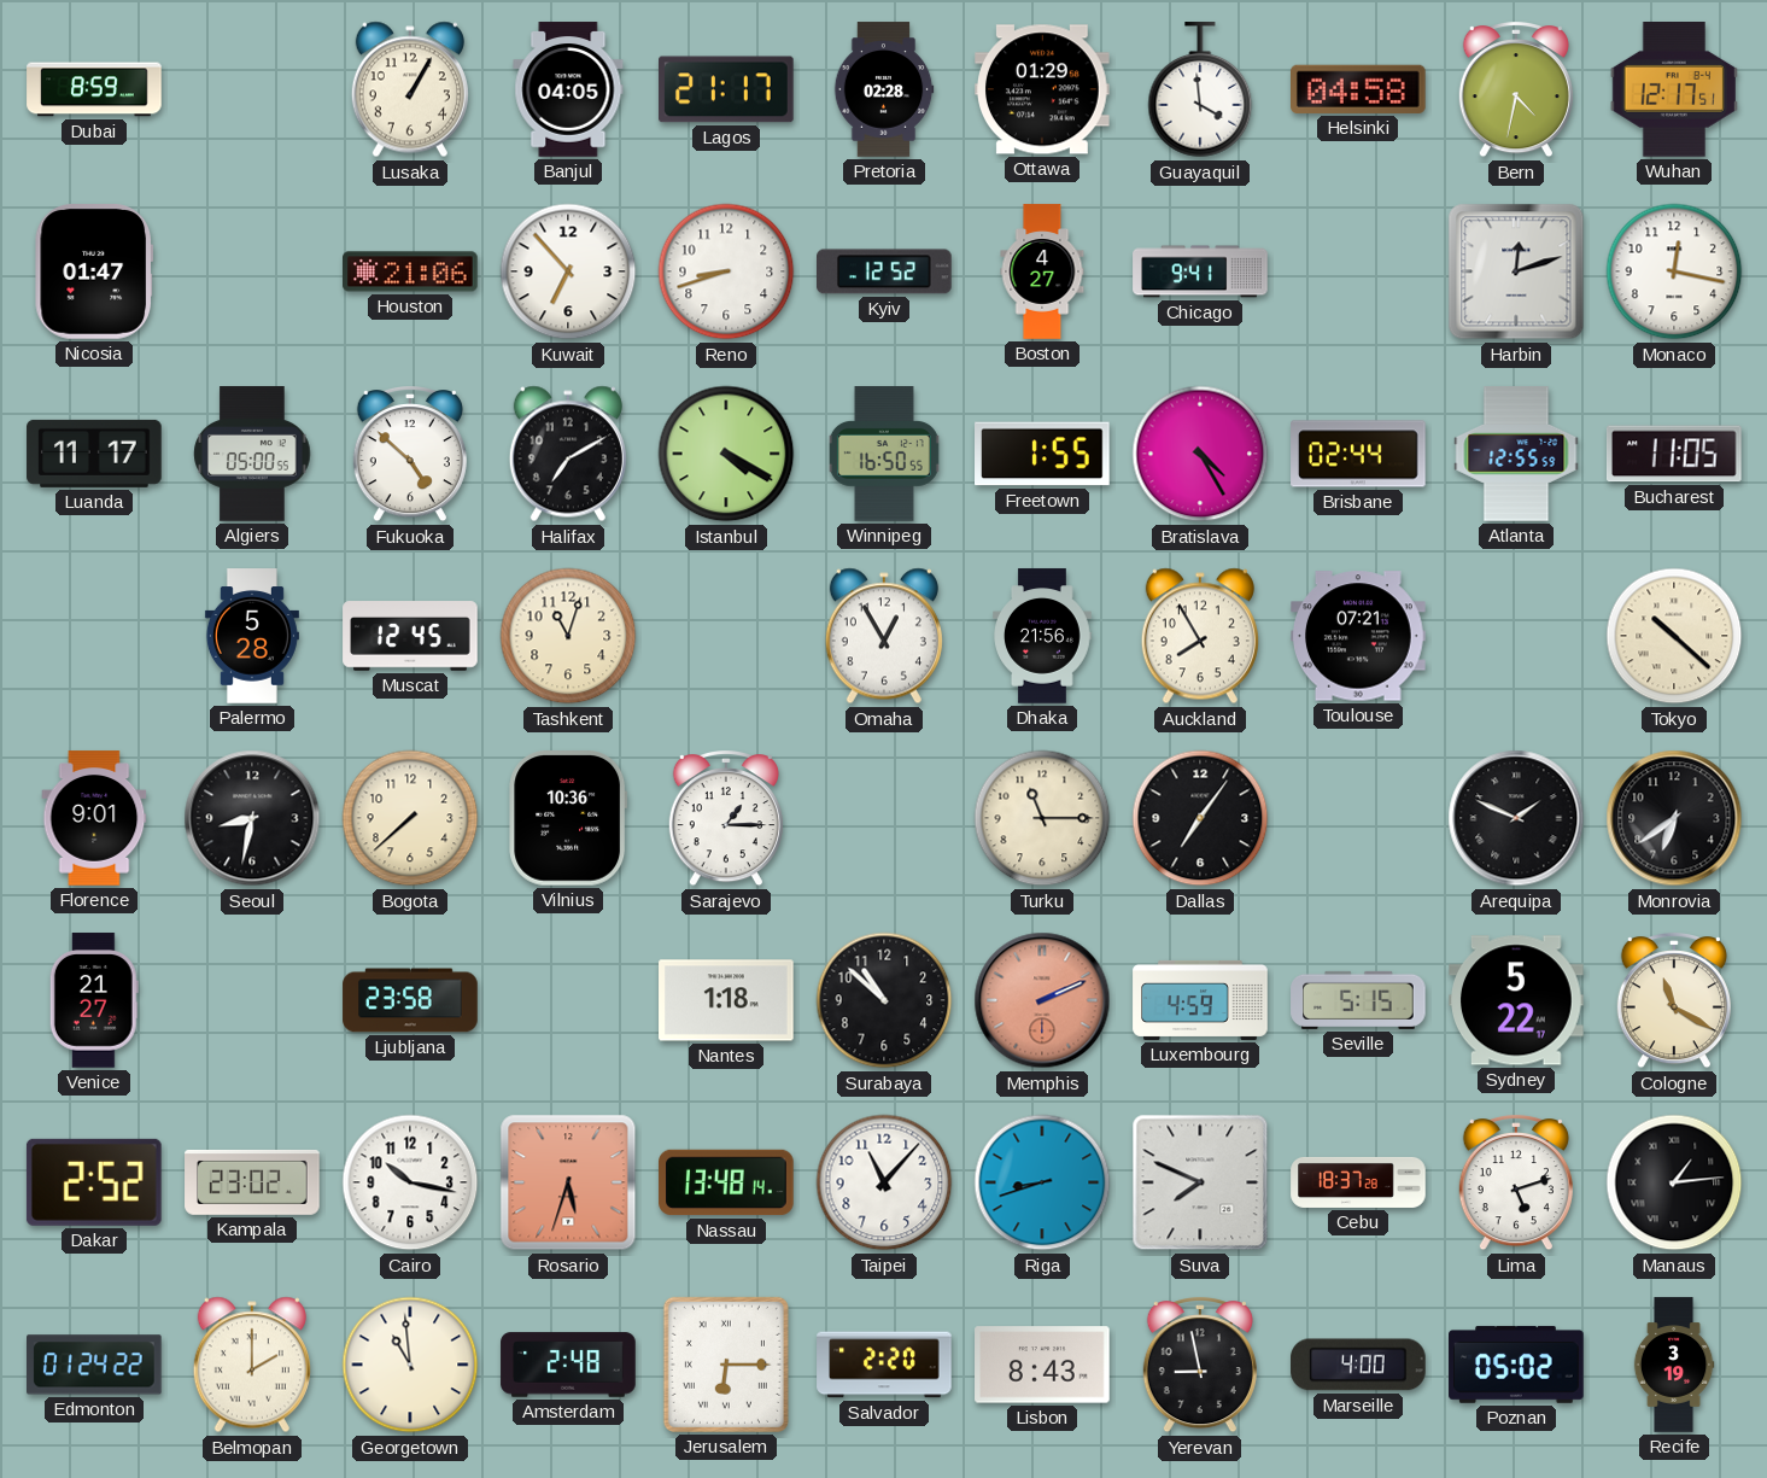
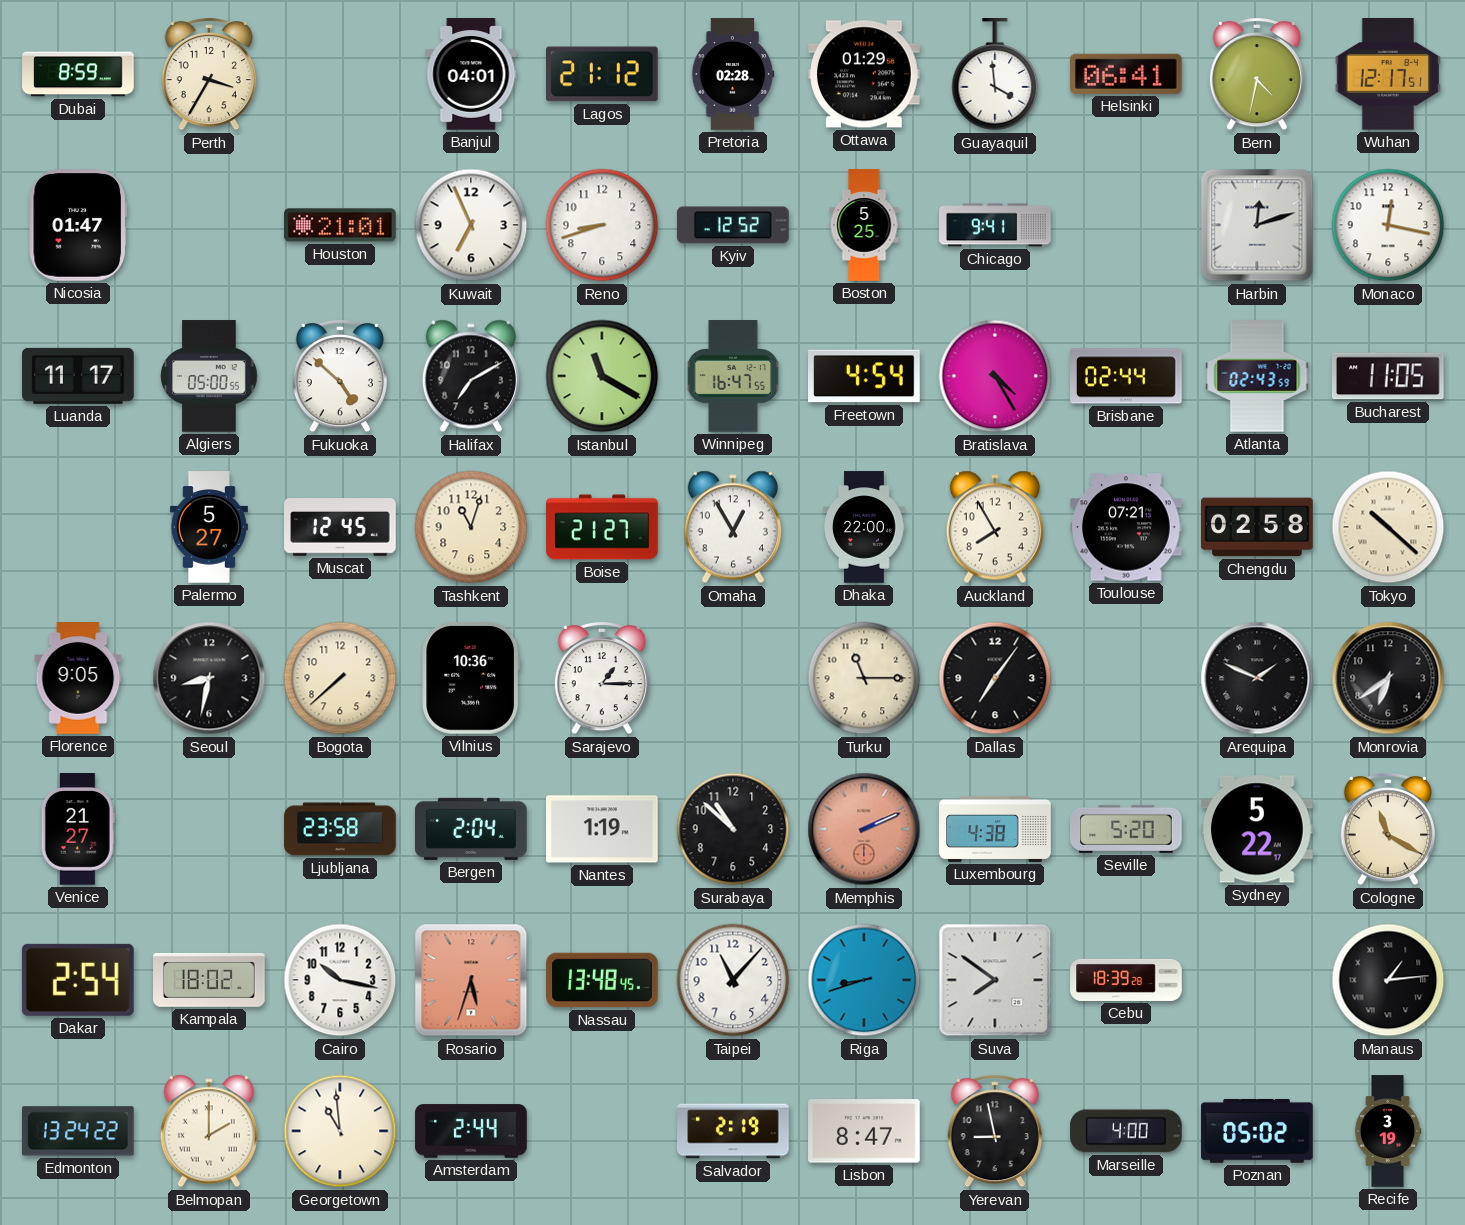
Perth: none -> 3:35
Lusaka: 1:05 -> none
Banjul: 04:05 -> 04:01
Lagos: 21:17 -> 21:12
Helsinki: 04:58 -> 06:41
Houston: 21:06 -> 21:01
Kuwait: 6:53 -> 6:56
Boston: 4:27 -> 5:25
Istanbul: 4:20 -> 11:20
Winnipeg: 16:50 -> 16:47
Freetown: 1:55 -> 4:54
Atlanta: 12:55 -> 02:43
Palermo: 5:28 -> 5:27
Boise: none -> 21:27
Dhaka: 21:56 -> 22:00
Chengdu: none -> 02:58
Florence: 9:01 -> 9:05
Bergen: none -> 2:04
Nantes: 1:18 -> 1:19
Luxembourg: 4:59 -> 4:38
Seville: 5:15 -> 5:20
Dakar: 2:52 -> 2:54
Kampala: 23:02 -> 18:02
Nassau: 13:48:14 -> 13:48:45
Suva: 7:49 -> 7:51
Cebu: 18:37 -> 18:39
Lima: 5:12 -> none
Edmonton: 01:24 -> 13:24
Amsterdam: 2:48 -> 2:44
Jerusalem: 6:15 -> none
Salvador: 2:20 -> 2:19
Lisbon: 8:43 -> 8:47
